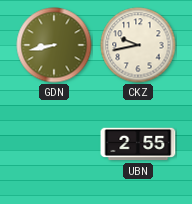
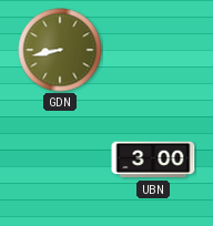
CKZ: 9:43 -> none
UBN: 2:55 -> 3:00
